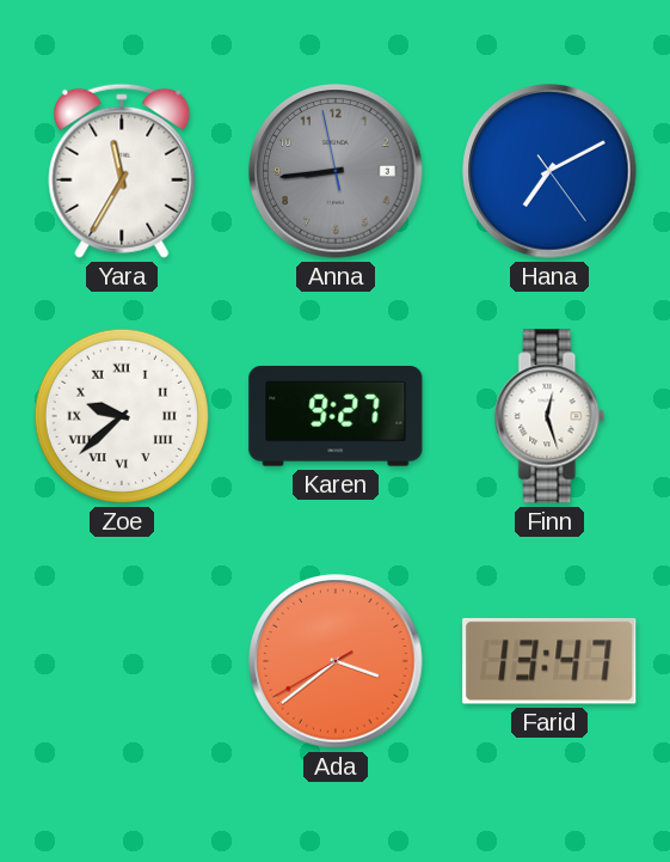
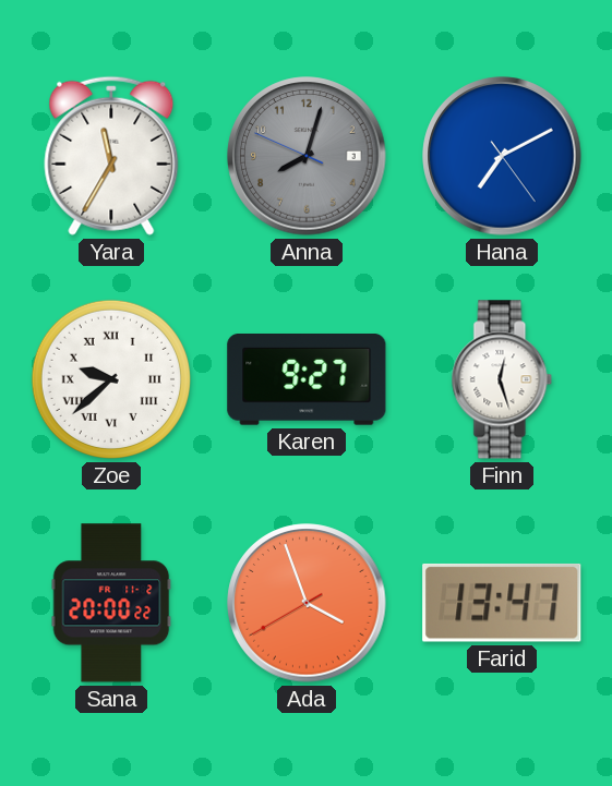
Anna: 8:43 -> 8:02
Sana: none -> 20:00
Ada: 3:38 -> 3:56
